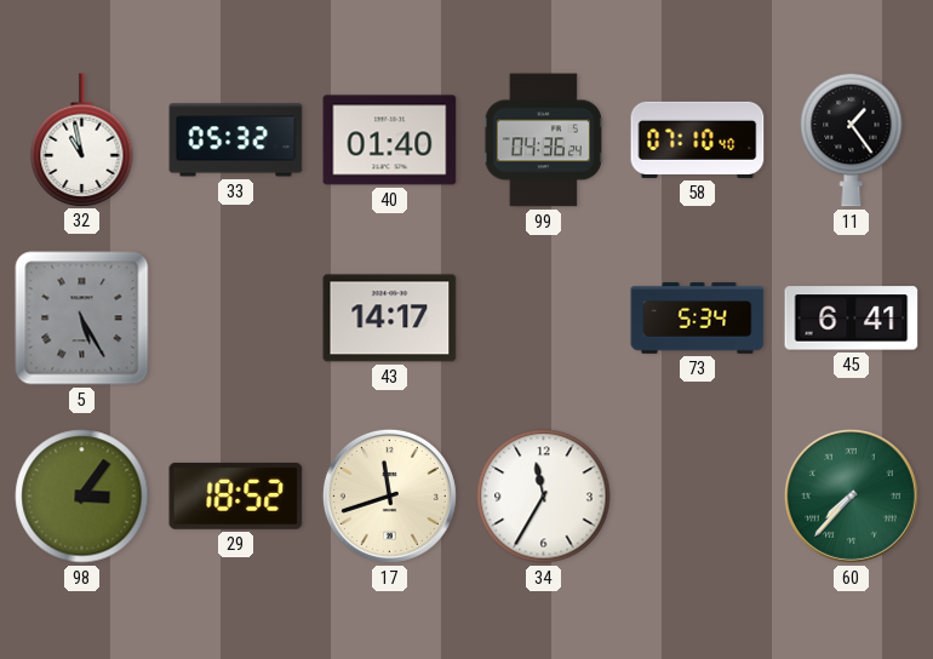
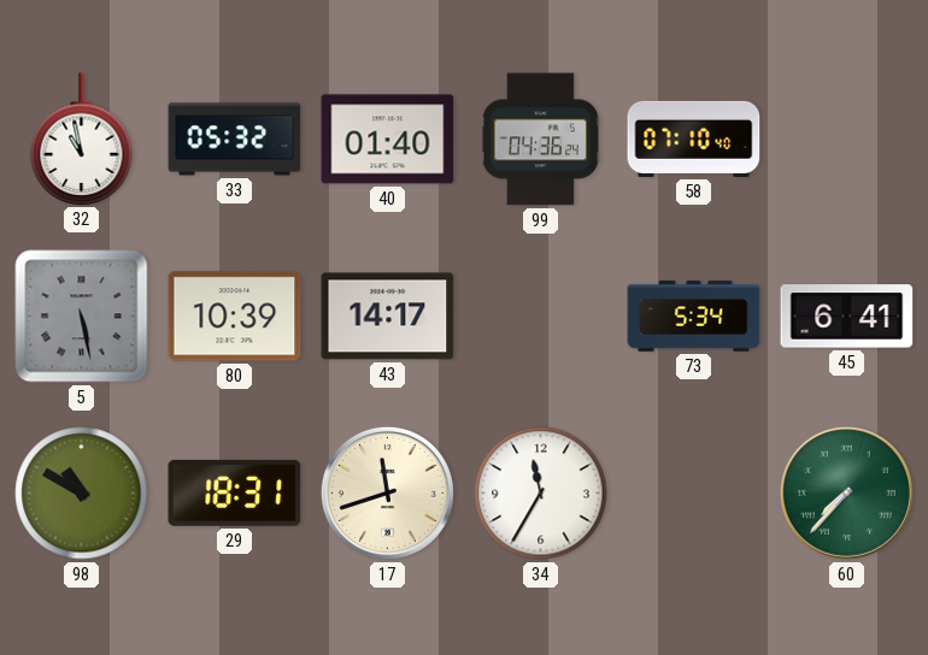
11: 1:24 -> none
5: 5:25 -> 5:28
80: none -> 10:39
98: 3:06 -> 10:50
29: 18:52 -> 18:31
